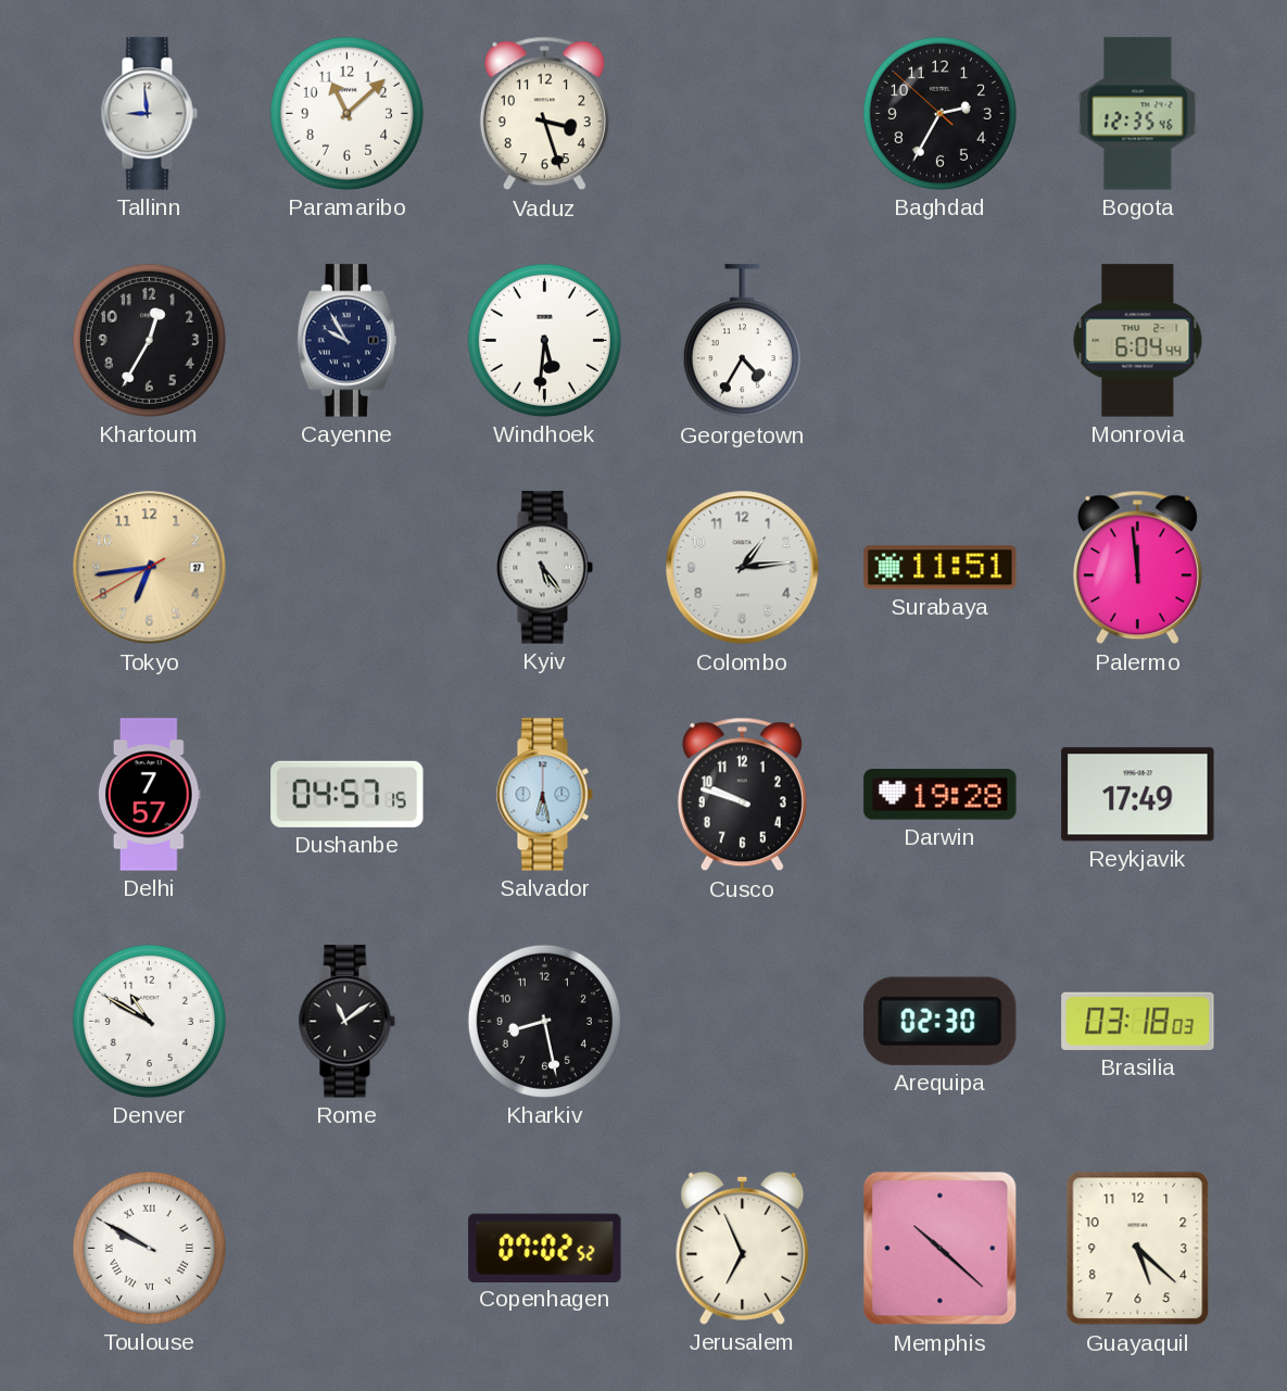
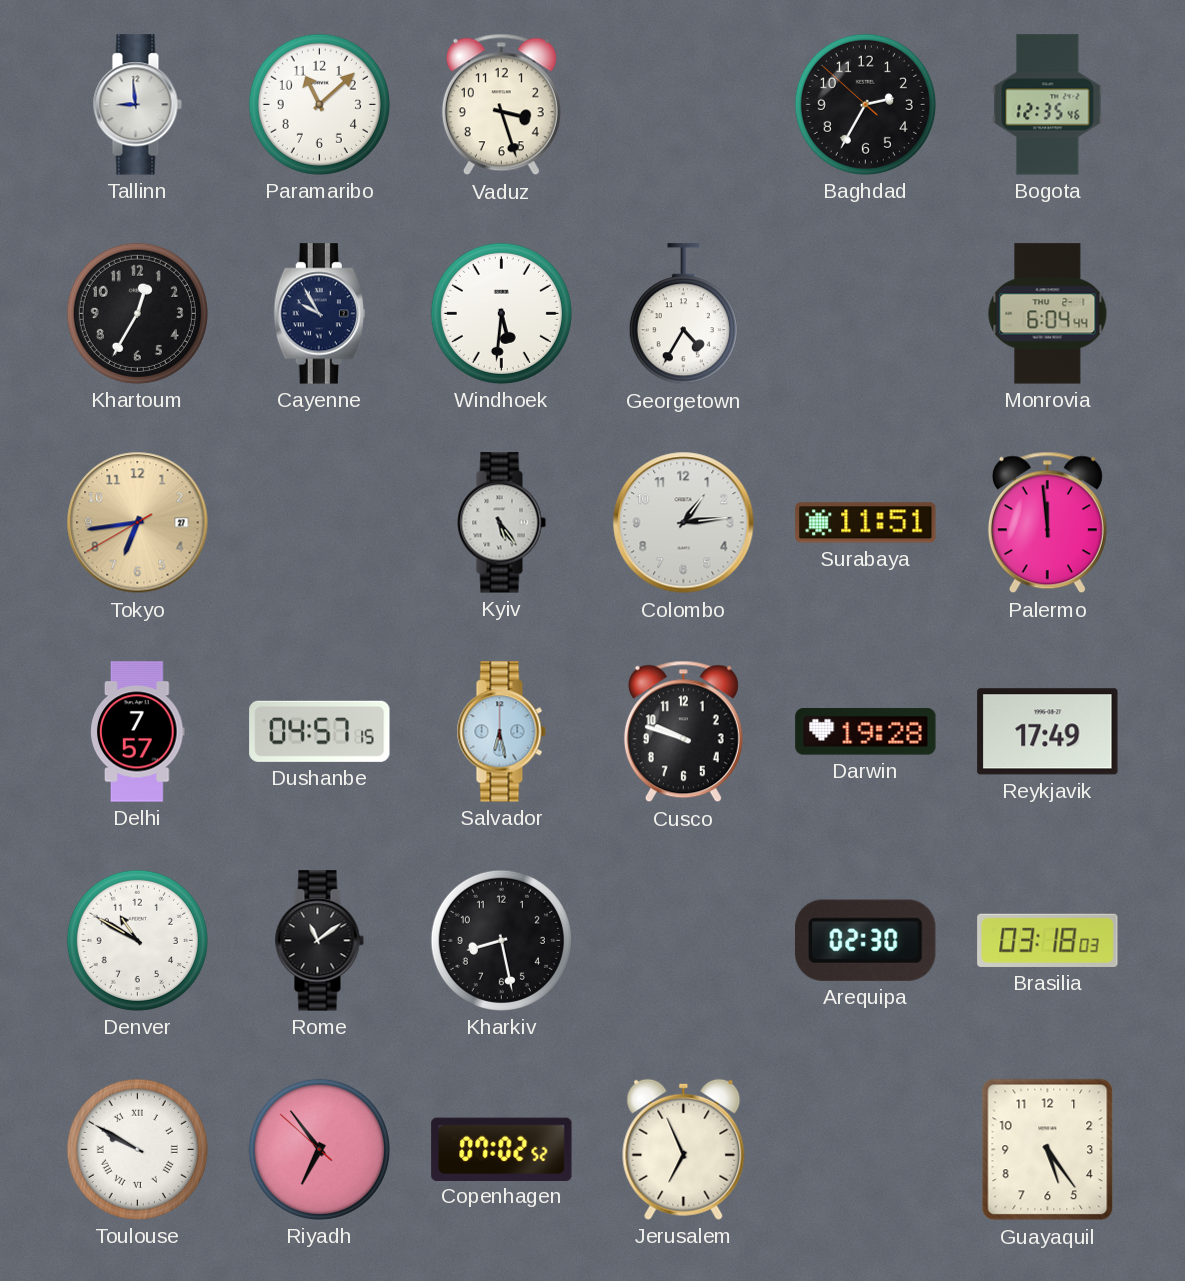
Riyadh: none -> 6:53
Memphis: 10:22 -> none
Guayaquil: 5:22 -> 5:24
